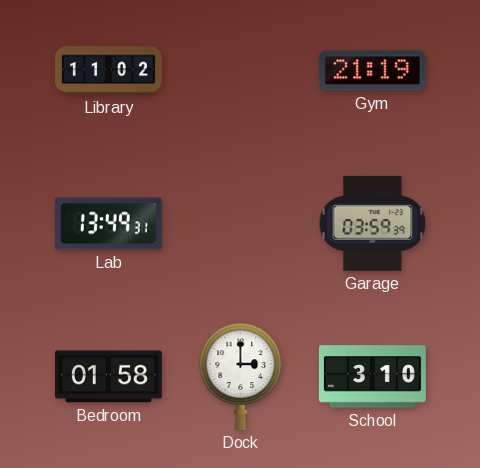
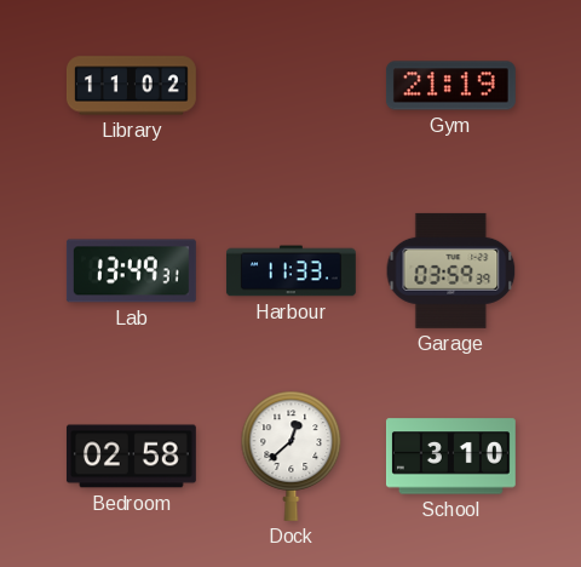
Harbour: none -> 11:33
Bedroom: 01:58 -> 02:58
Dock: 3:00 -> 12:38
